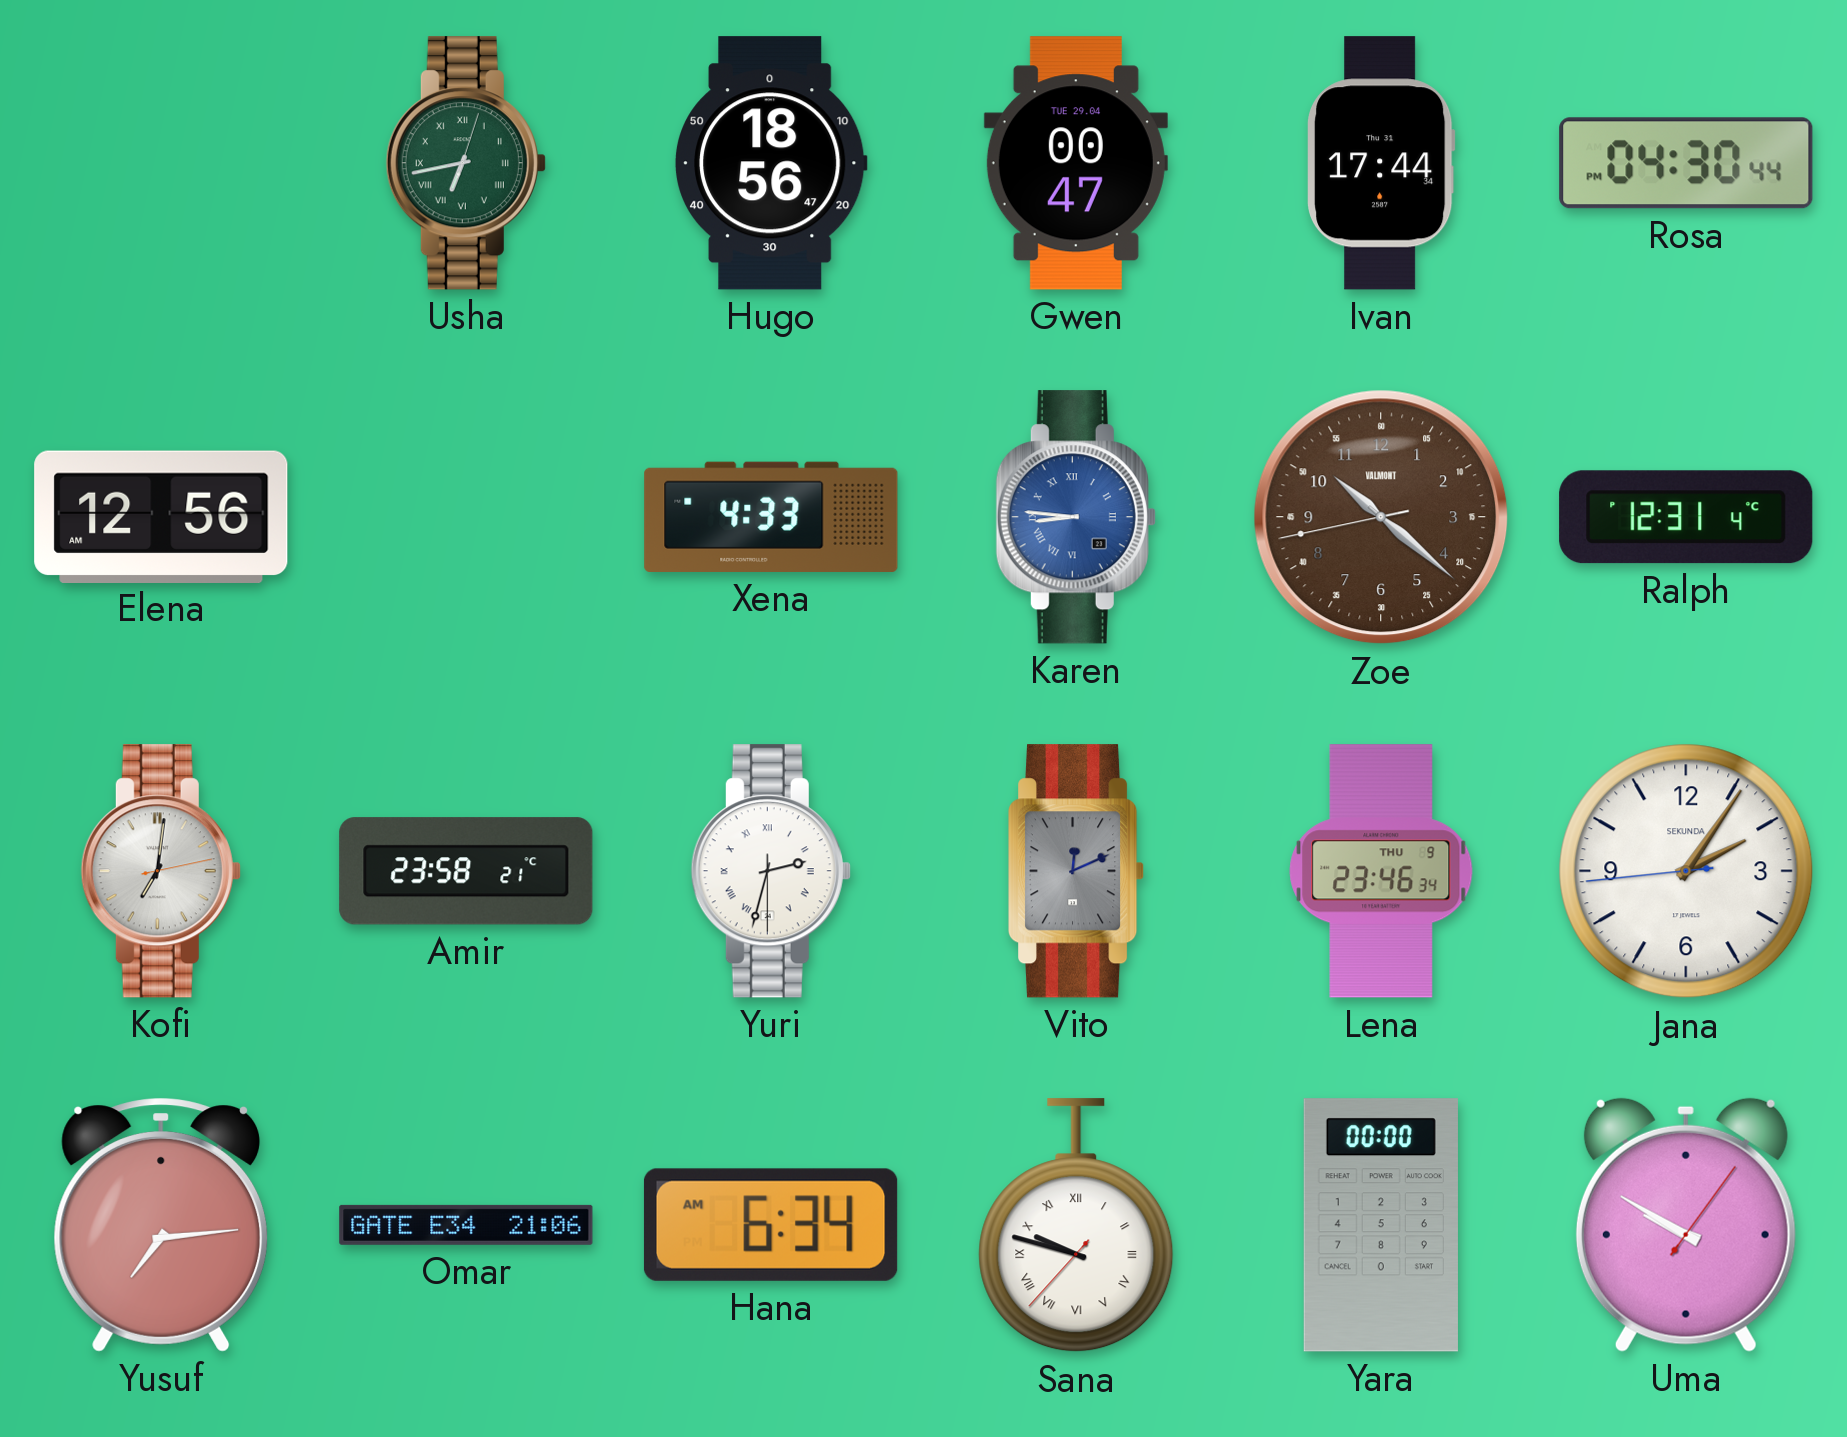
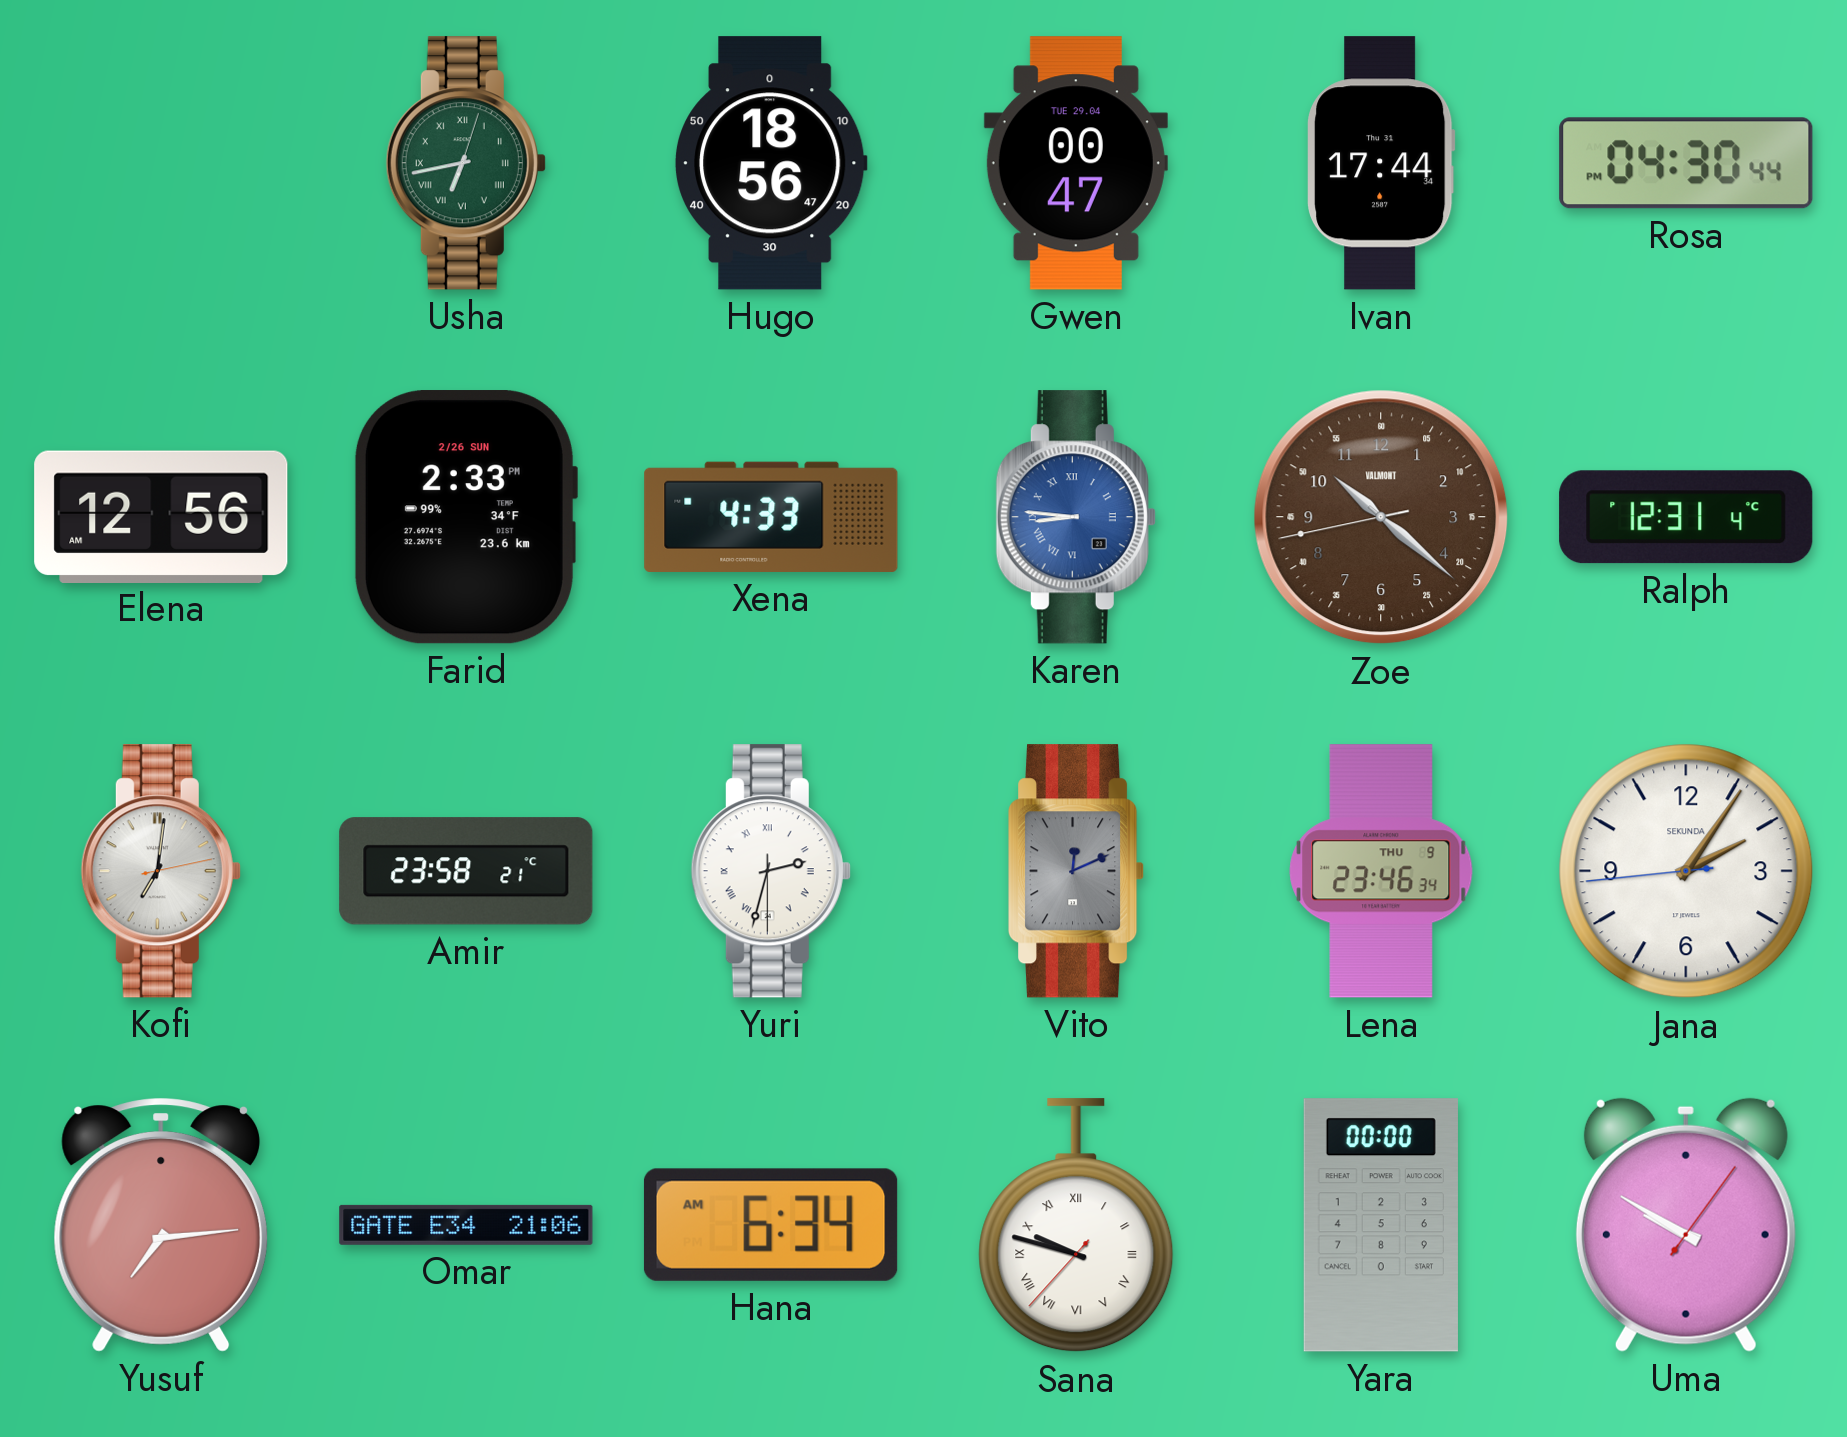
Farid: none -> 2:33
